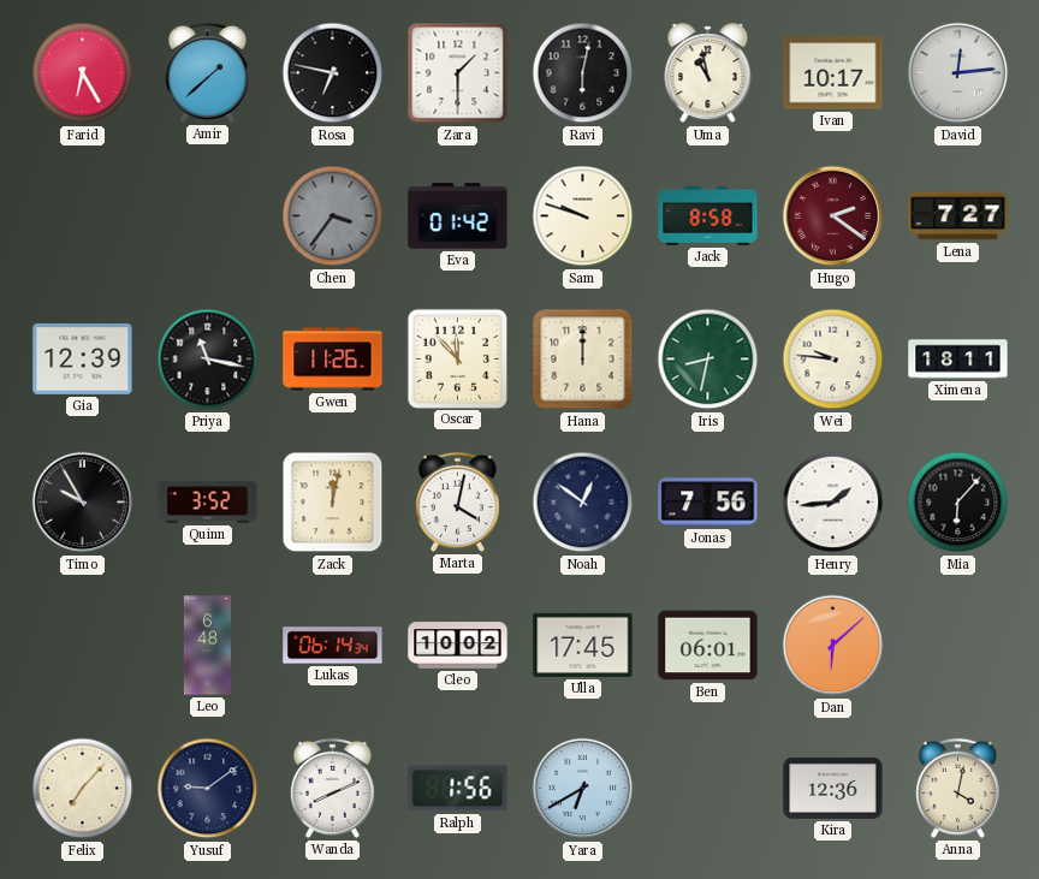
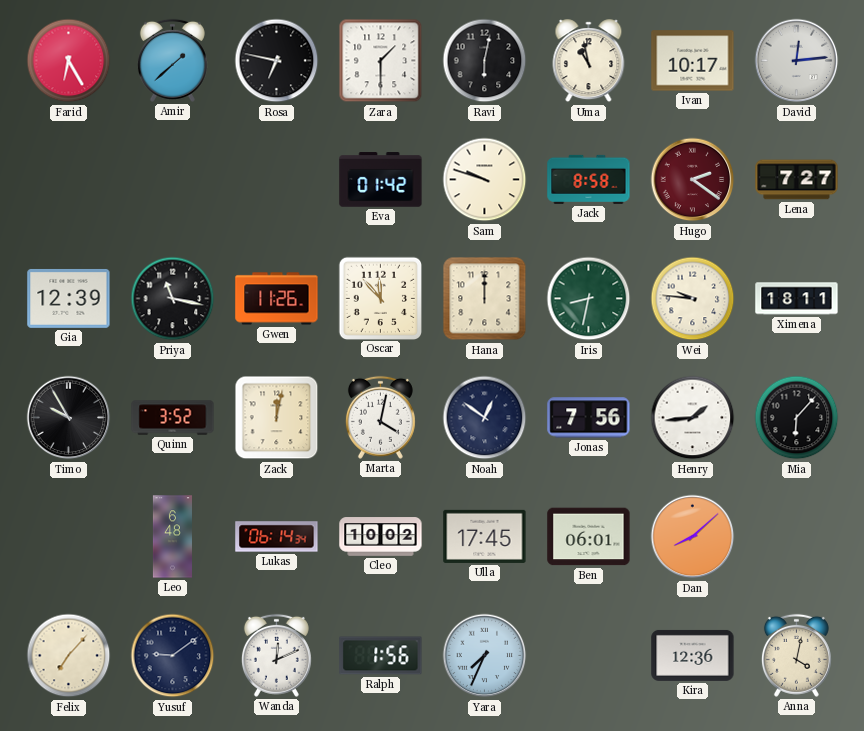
Chen: 3:36 -> none
Dan: 6:08 -> 8:08
Wanda: 8:11 -> 12:11
Yara: 6:40 -> 7:34
